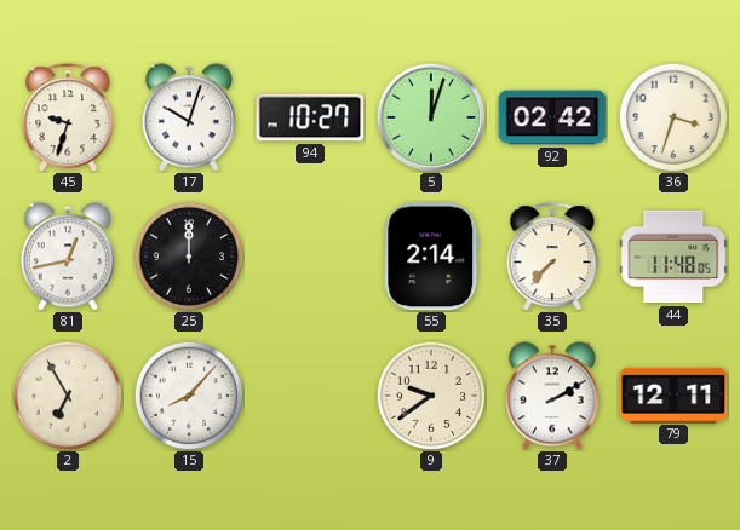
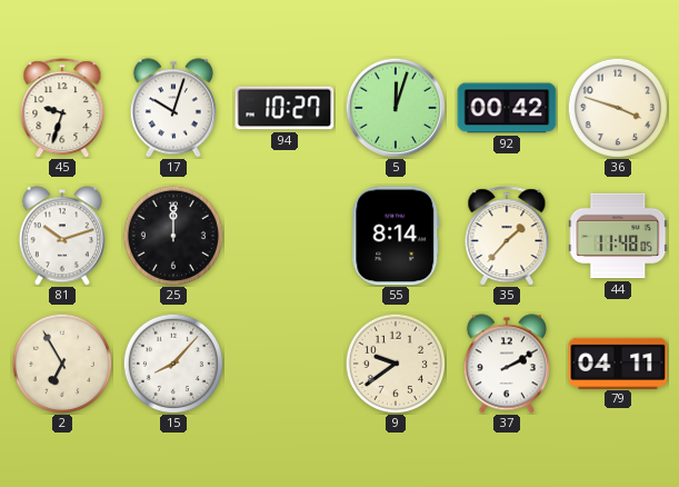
92: 02:42 -> 00:42
36: 3:33 -> 3:48
81: 12:43 -> 10:12
55: 2:14 -> 8:14
35: 7:37 -> 1:37
79: 12:11 -> 04:11
